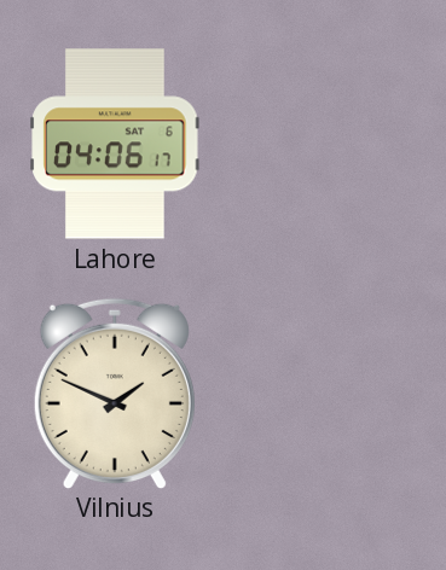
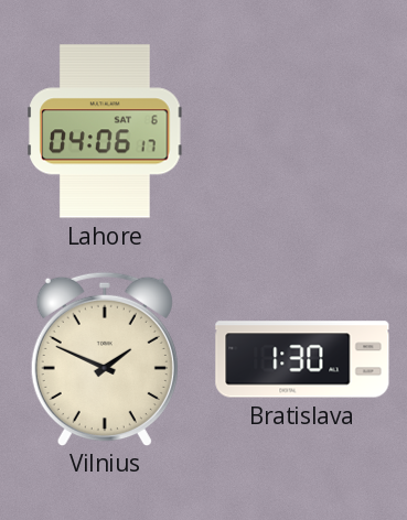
Bratislava: none -> 1:30
